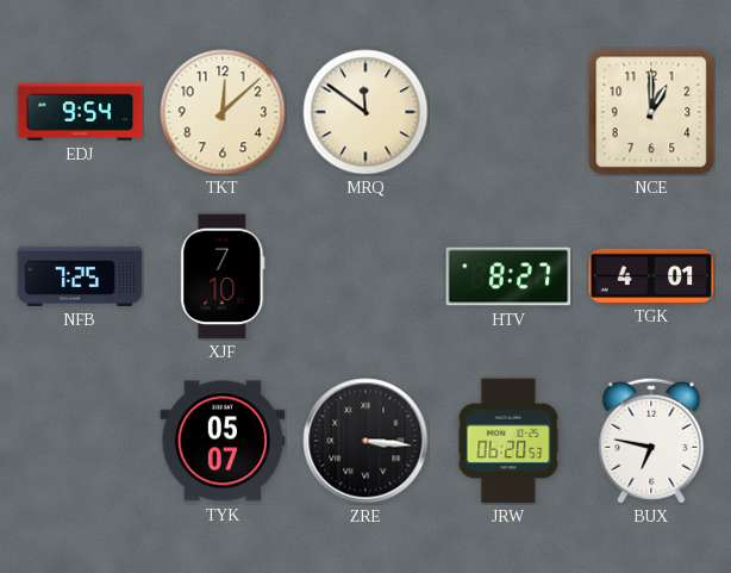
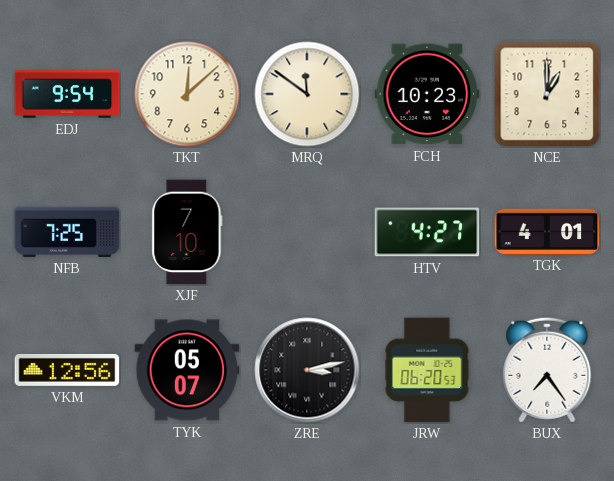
FCH: none -> 10:23
HTV: 8:27 -> 4:27
VKM: none -> 12:56
ZRE: 3:16 -> 3:13
BUX: 6:47 -> 7:24
